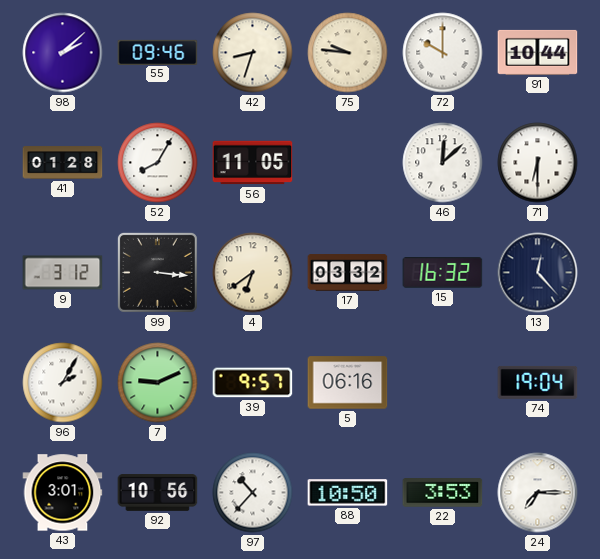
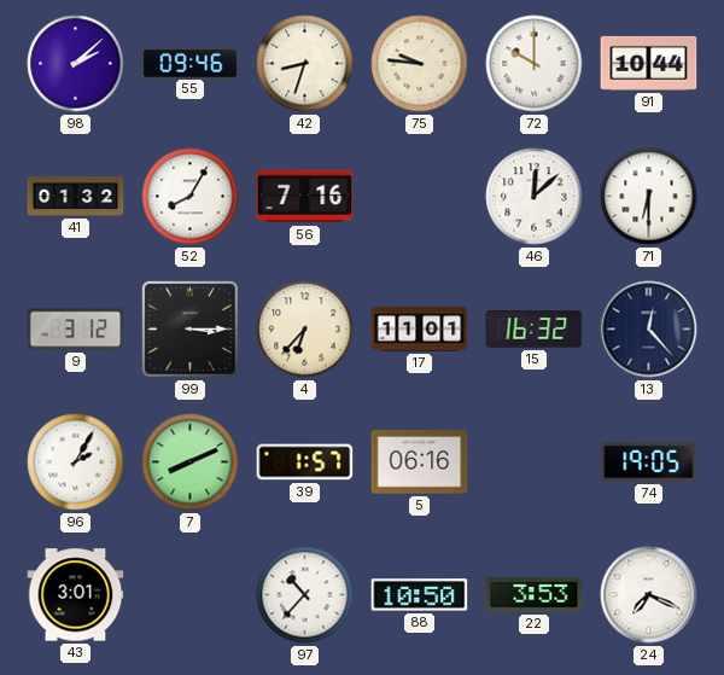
41: 01:28 -> 01:32
56: 11:05 -> 7:16
99: 3:16 -> 3:15
4: 6:39 -> 6:37
17: 03:32 -> 11:01
7: 9:11 -> 8:11
39: 9:57 -> 1:57
74: 19:04 -> 19:05
92: 10:56 -> none
24: 7:15 -> 7:19
